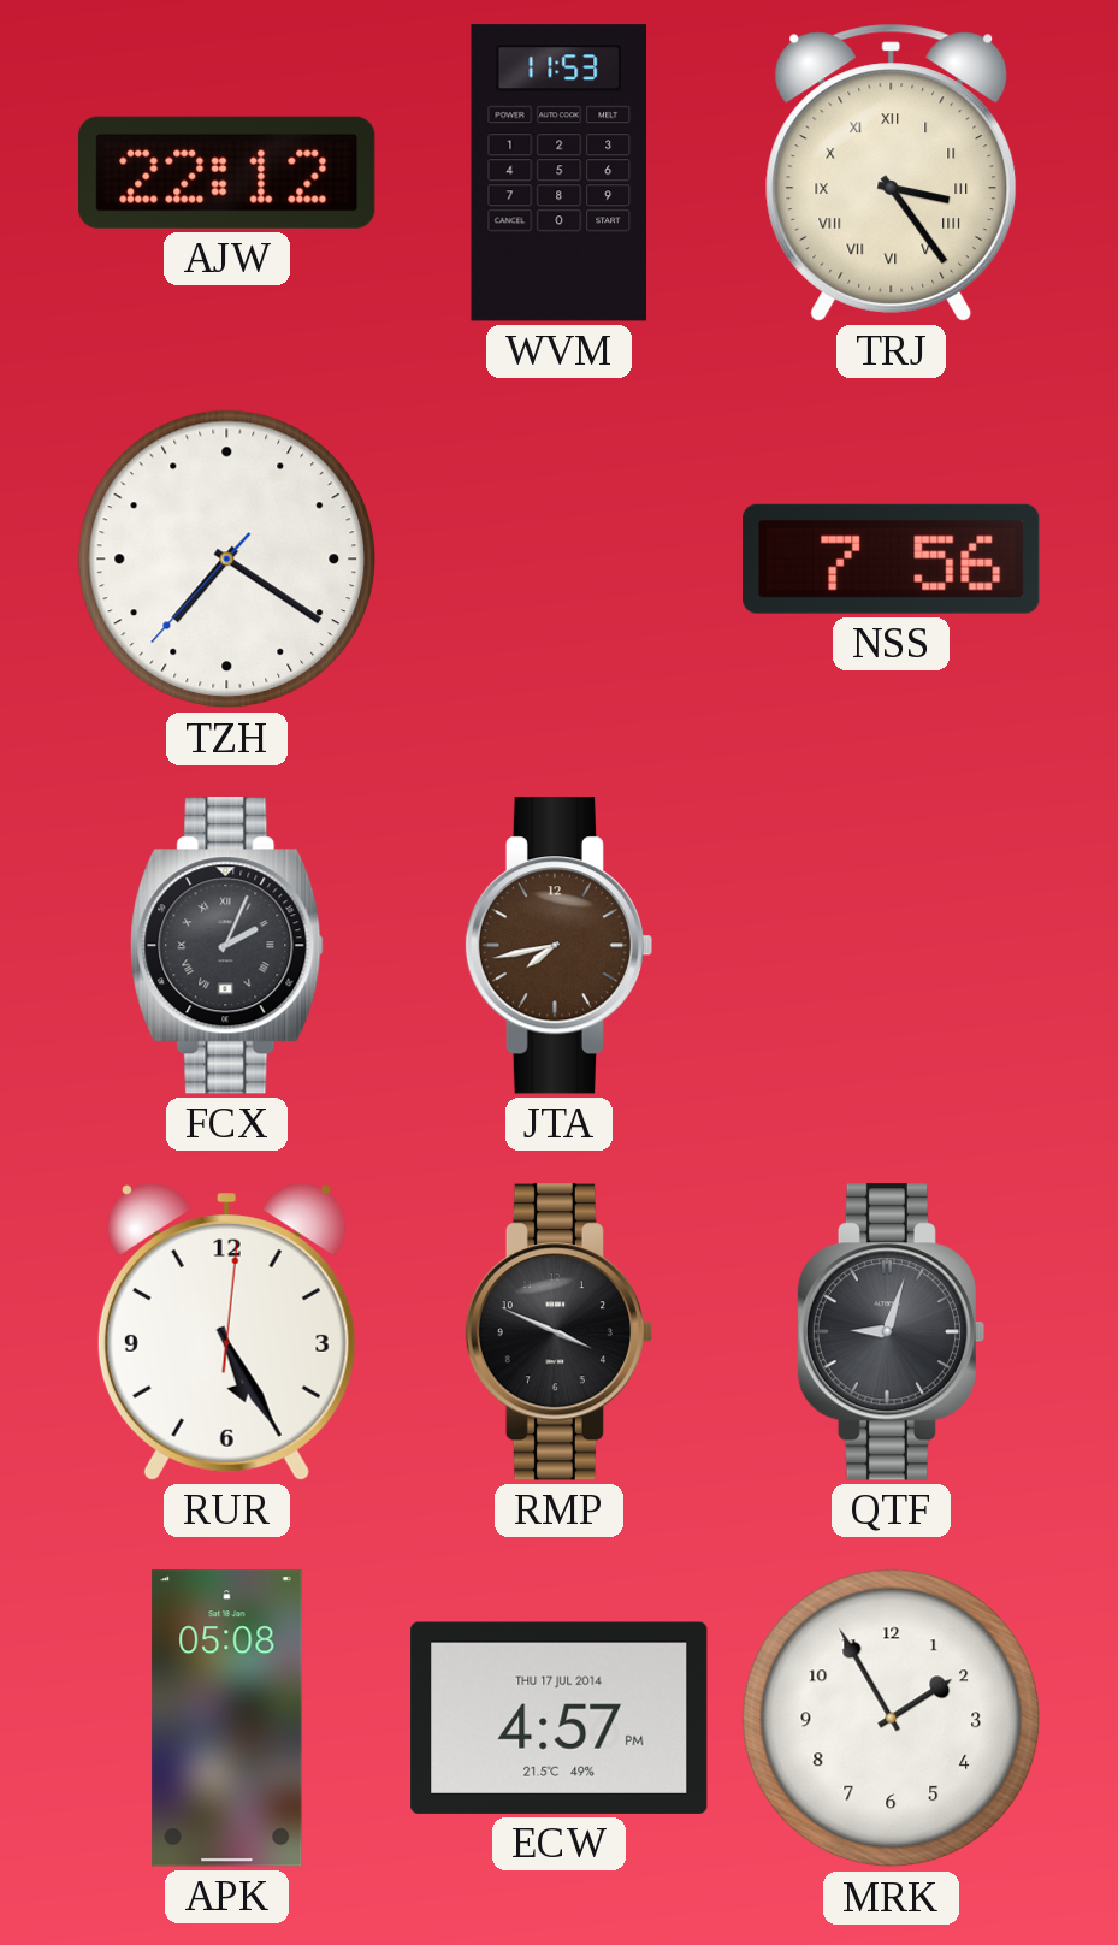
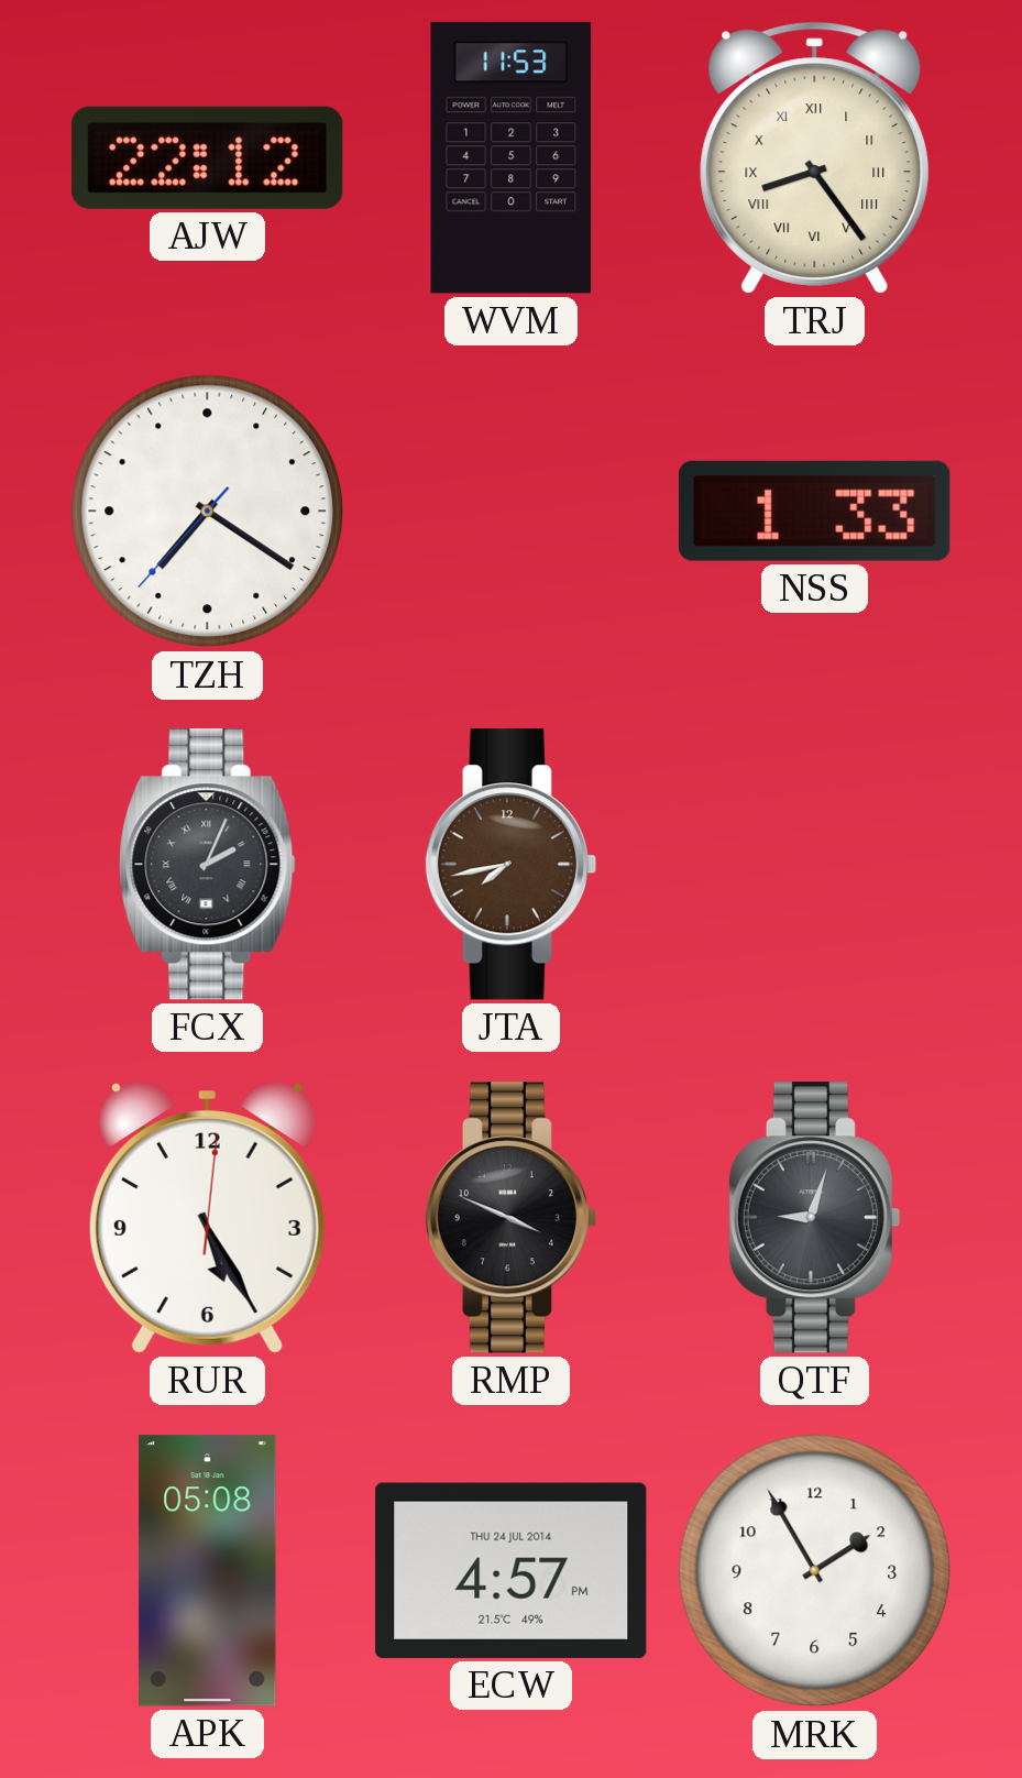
TRJ: 3:24 -> 8:24
NSS: 7:56 -> 1:33
ECW date: THU 17 JUL 2014 -> THU 24 JUL 2014
